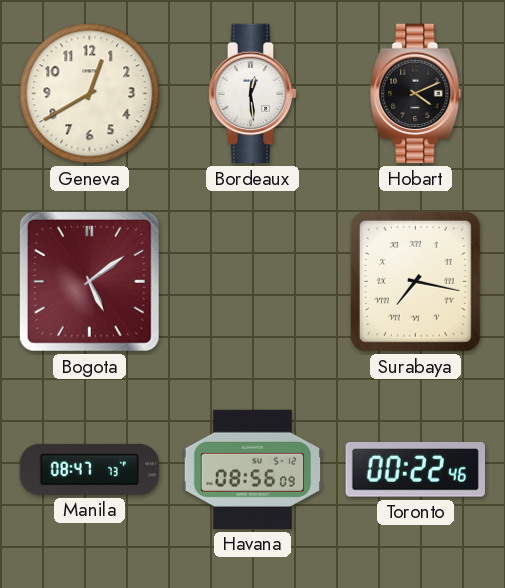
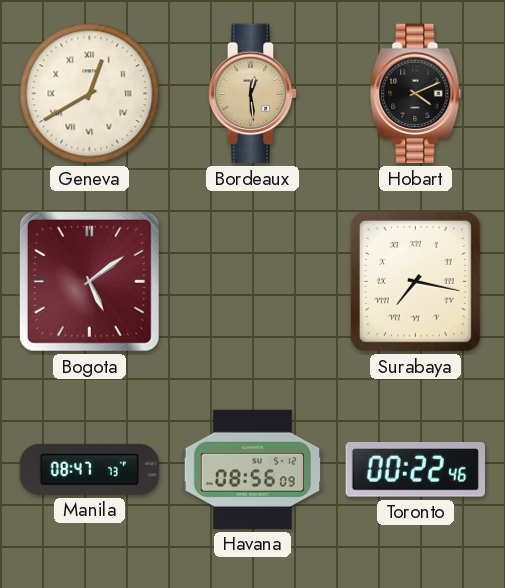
Geneva numerals: Arabic -> Roman
Bordeaux dial: white -> champagne
